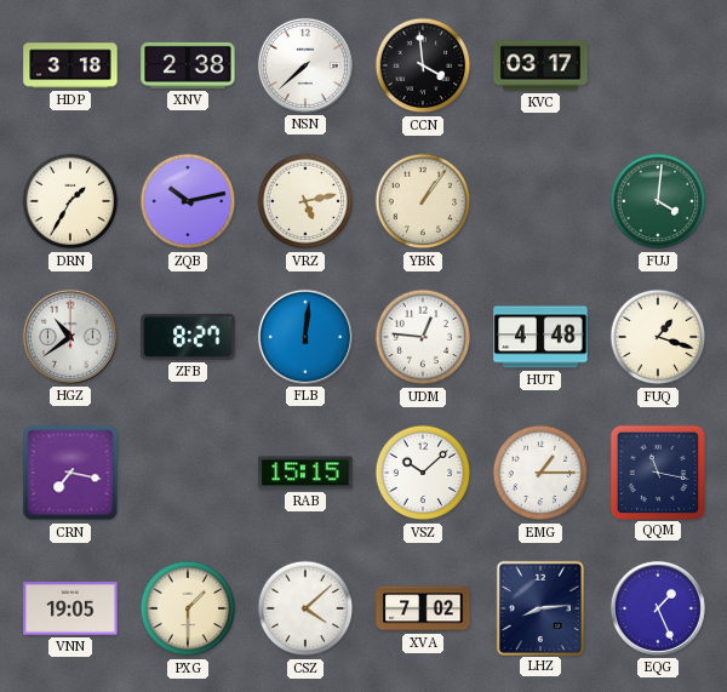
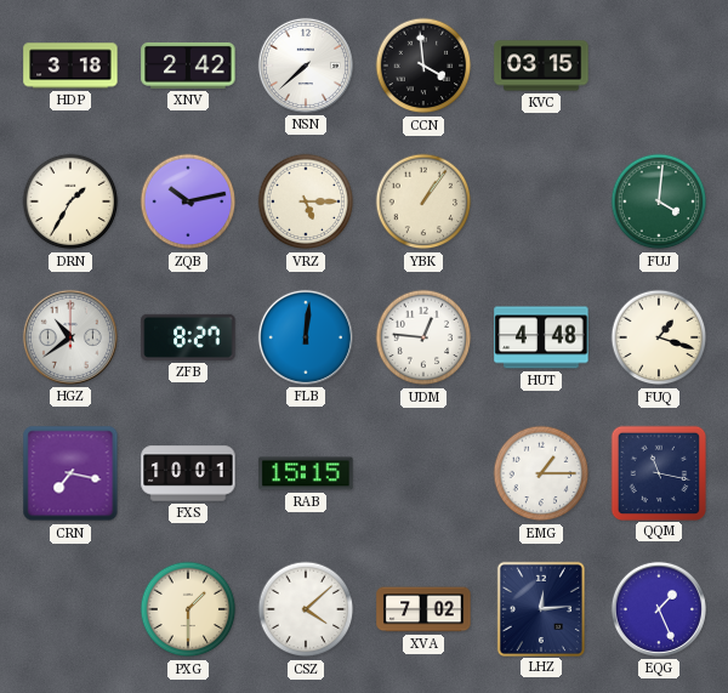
XNV: 2:38 -> 2:42
KVC: 03:17 -> 03:15
VRZ: 5:13 -> 5:15
FXS: none -> 10:01
VSZ: 10:08 -> none
VNN: 19:05 -> none
LHZ: 8:14 -> 12:14
